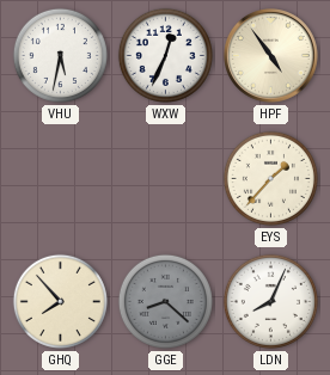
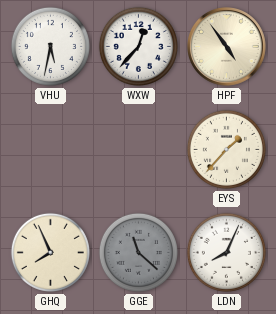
WXW: 12:34 -> 12:37
GHQ: 7:53 -> 7:56
GGE: 8:22 -> 11:22
